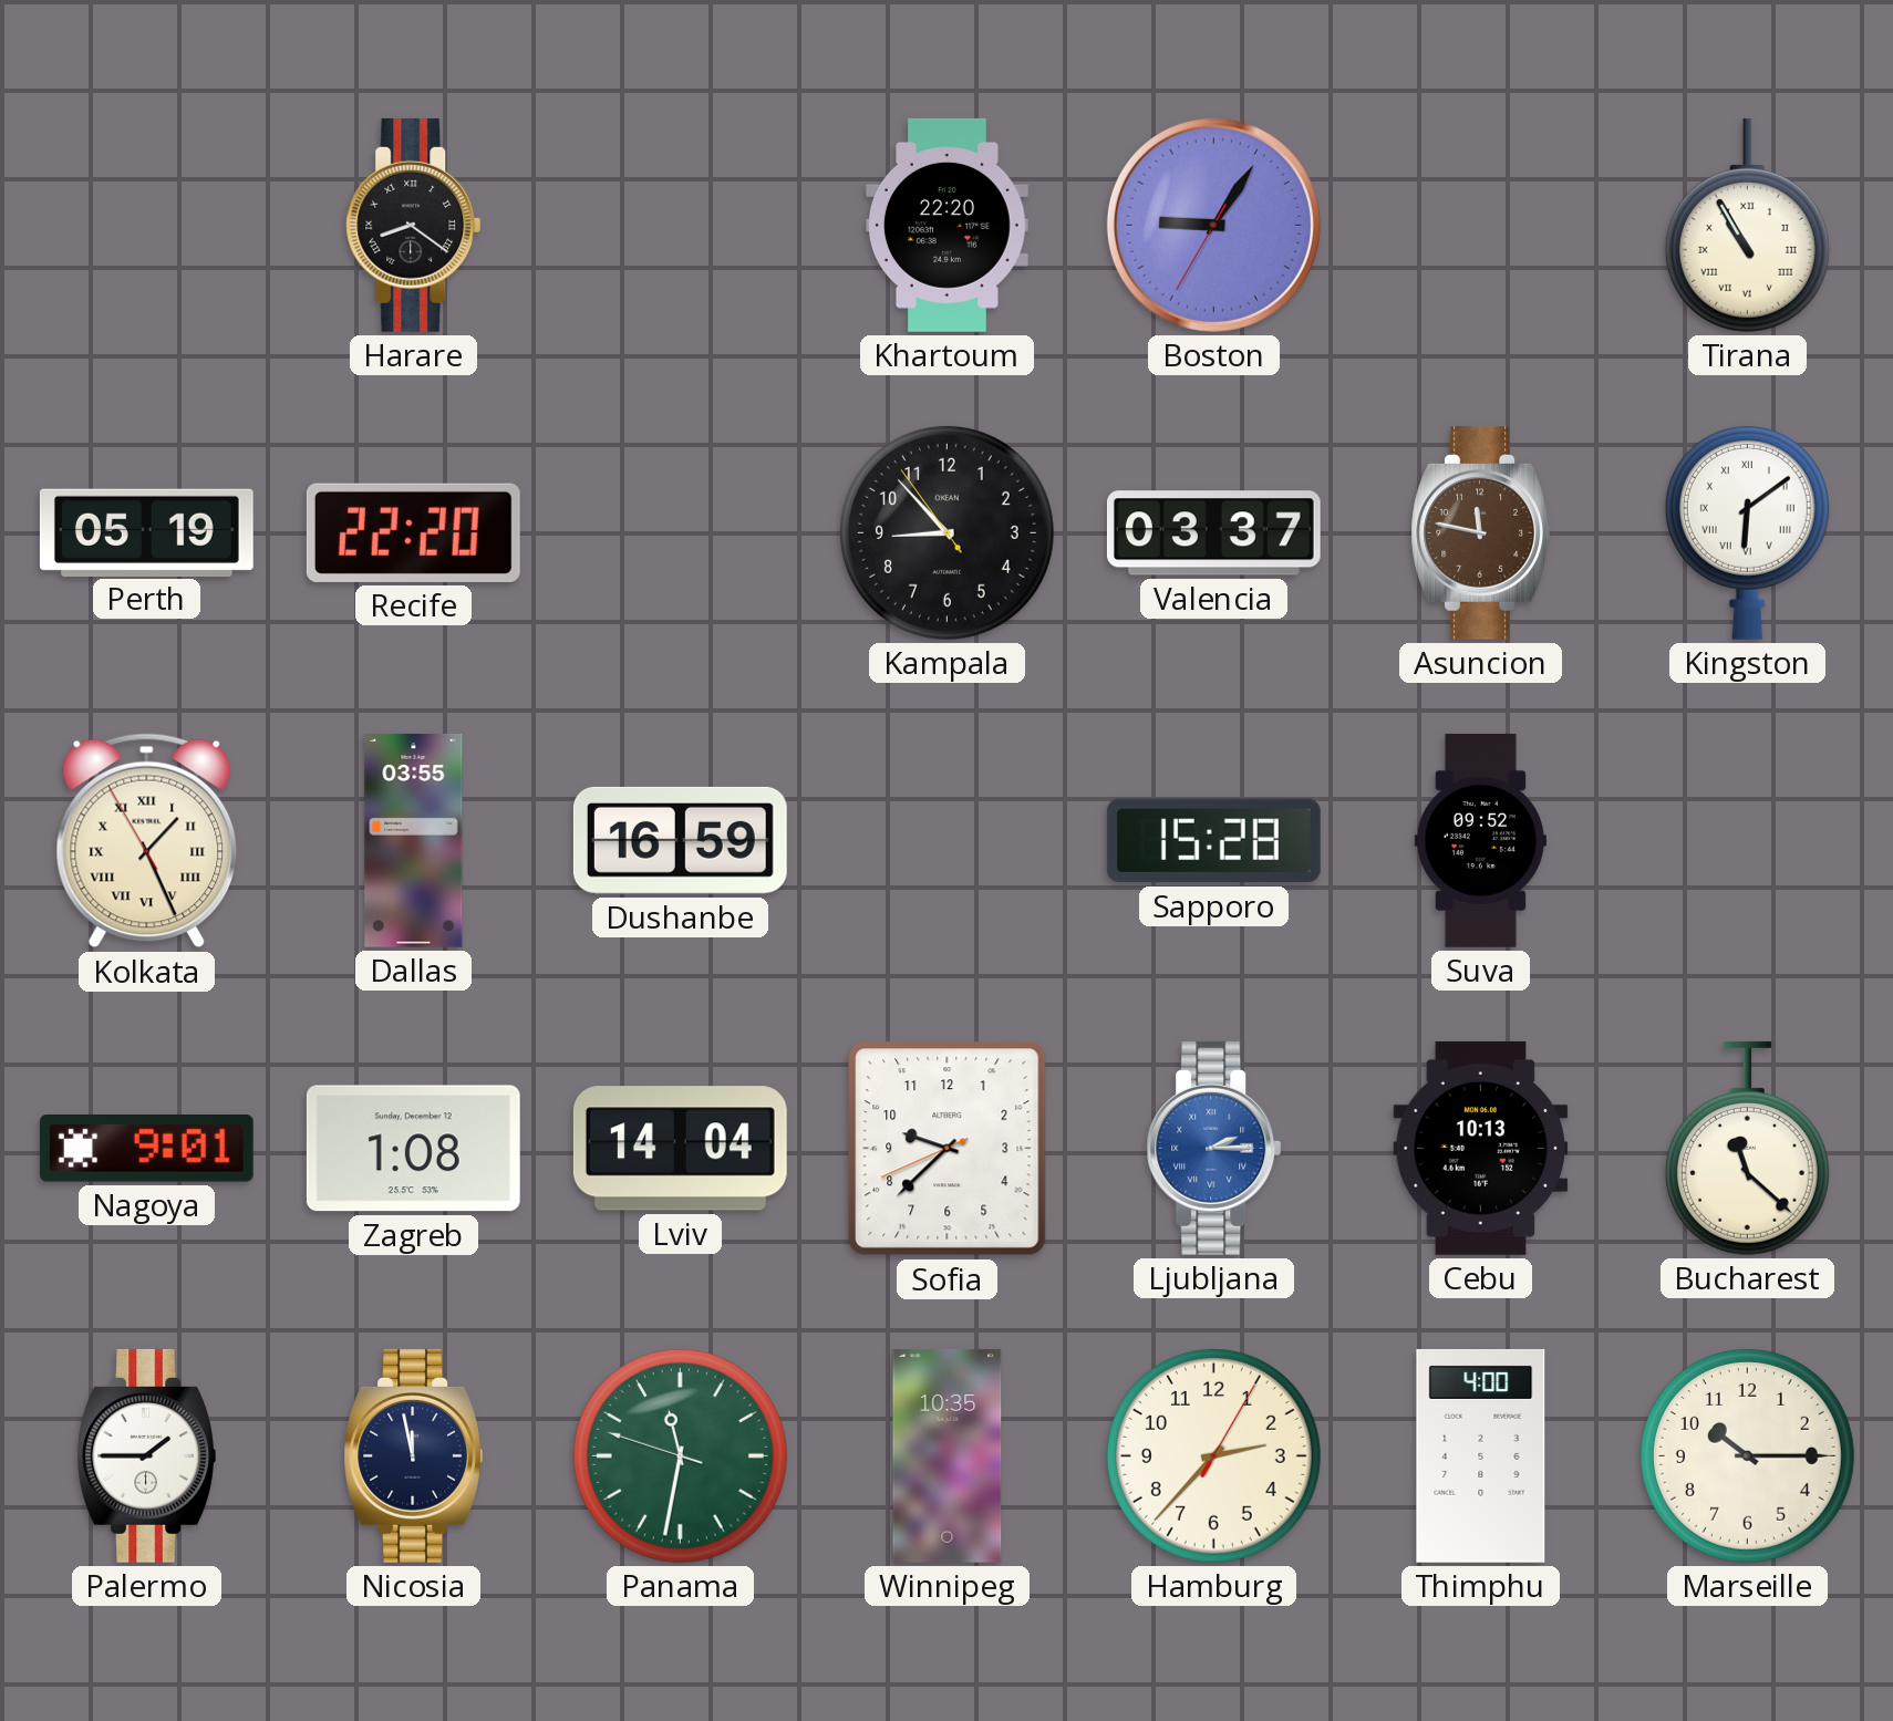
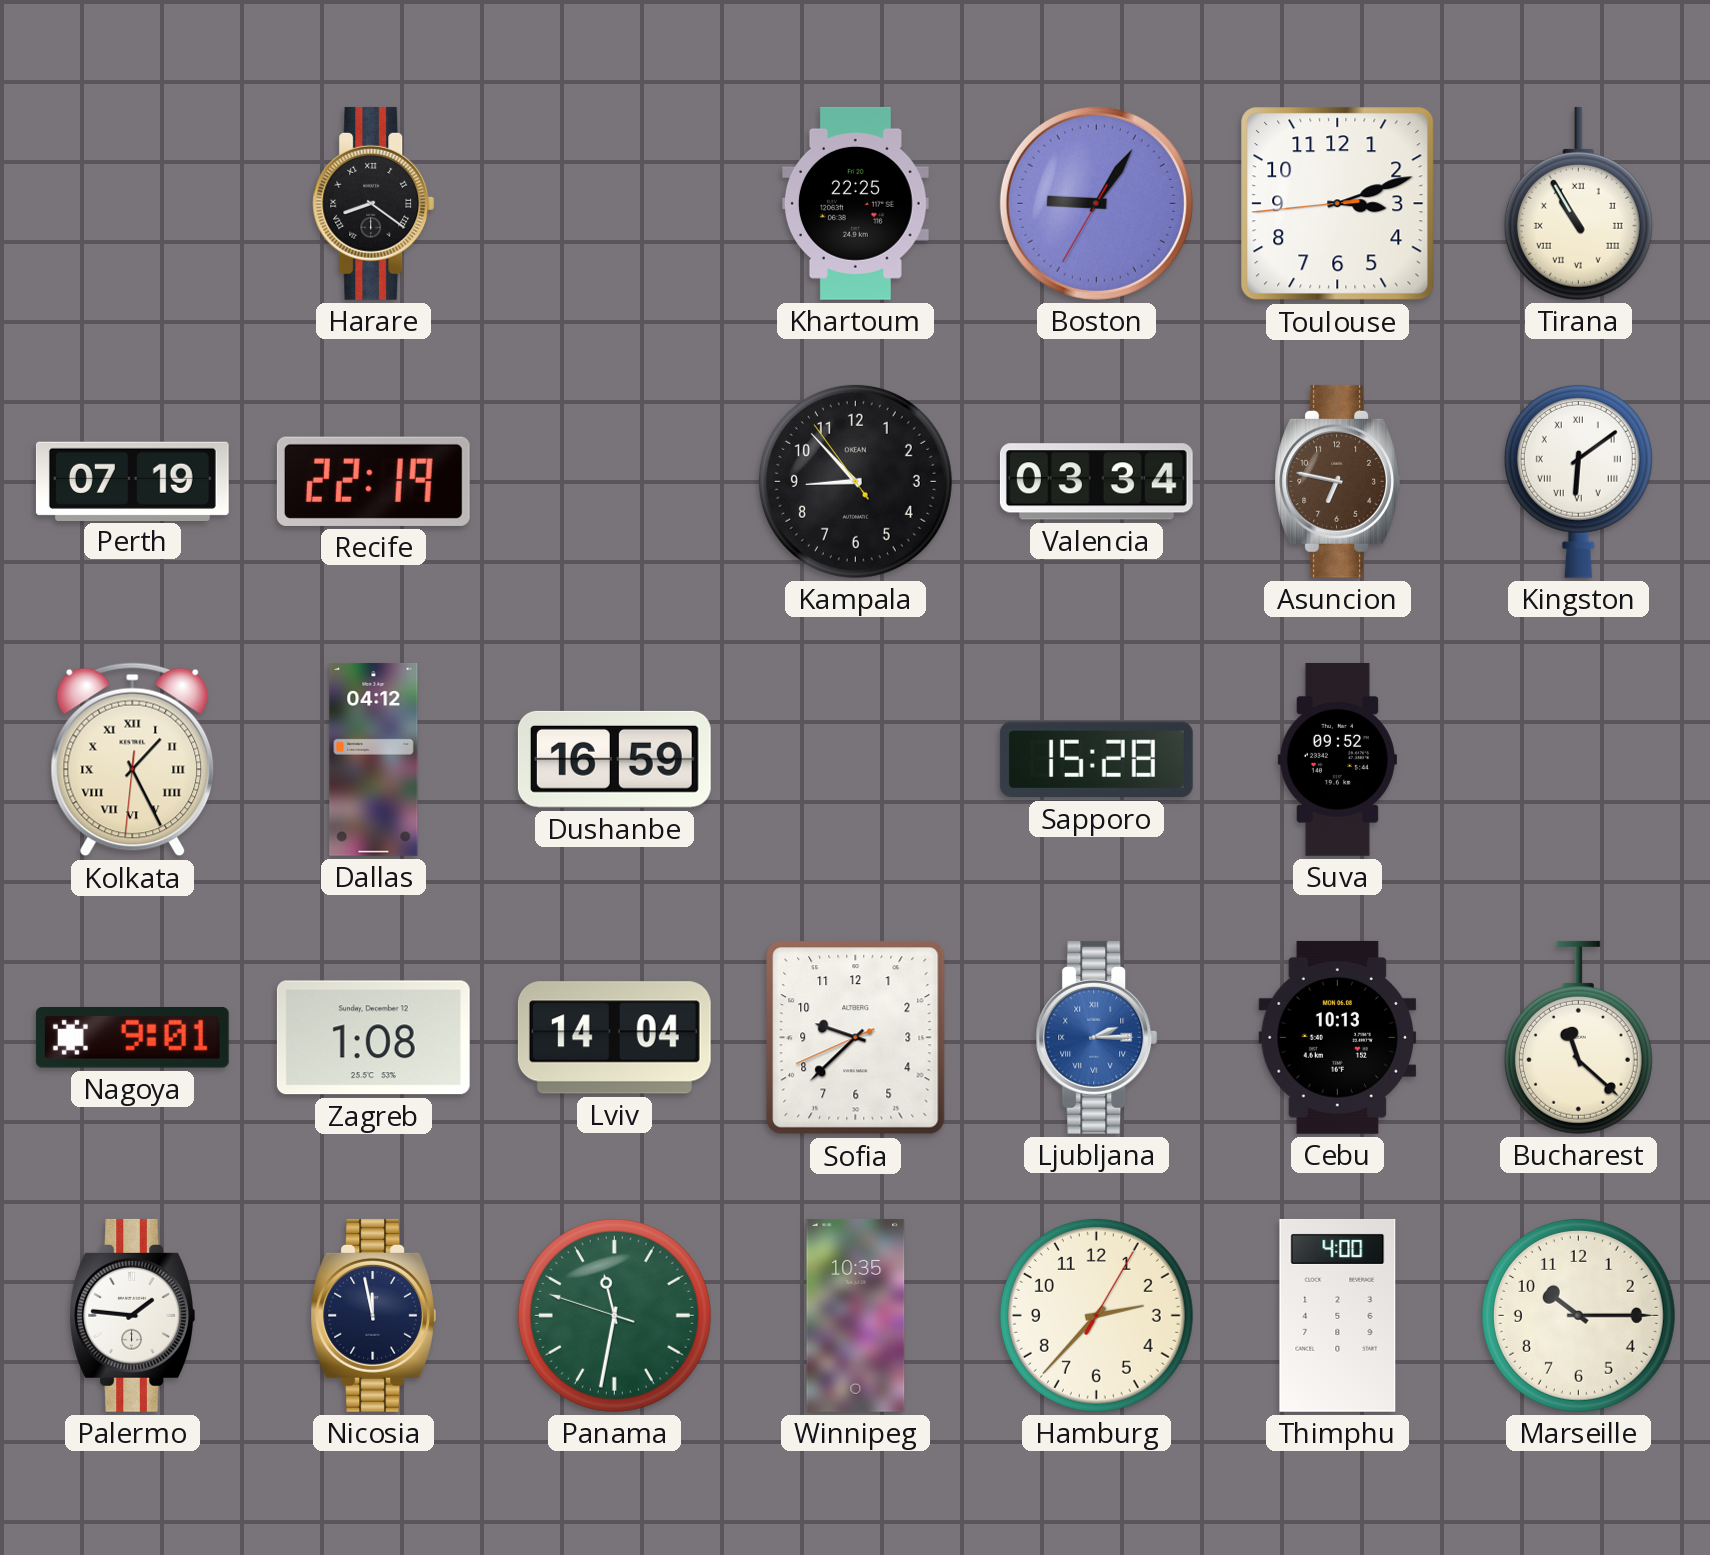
Khartoum: 22:20 -> 22:25
Toulouse: none -> 3:11
Perth: 05:19 -> 07:19
Recife: 22:20 -> 22:19
Valencia: 03:37 -> 03:34
Asuncion: 11:47 -> 6:47
Kolkata: 1:25:55 -> 1:25:31
Dallas: 03:55 -> 04:12
Palermo: 1:45 -> 1:46
